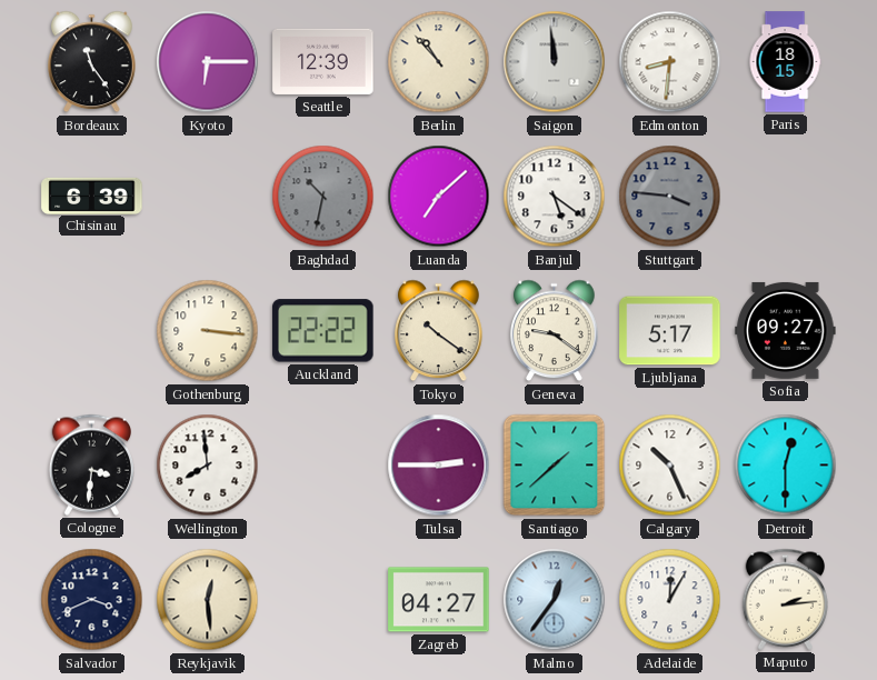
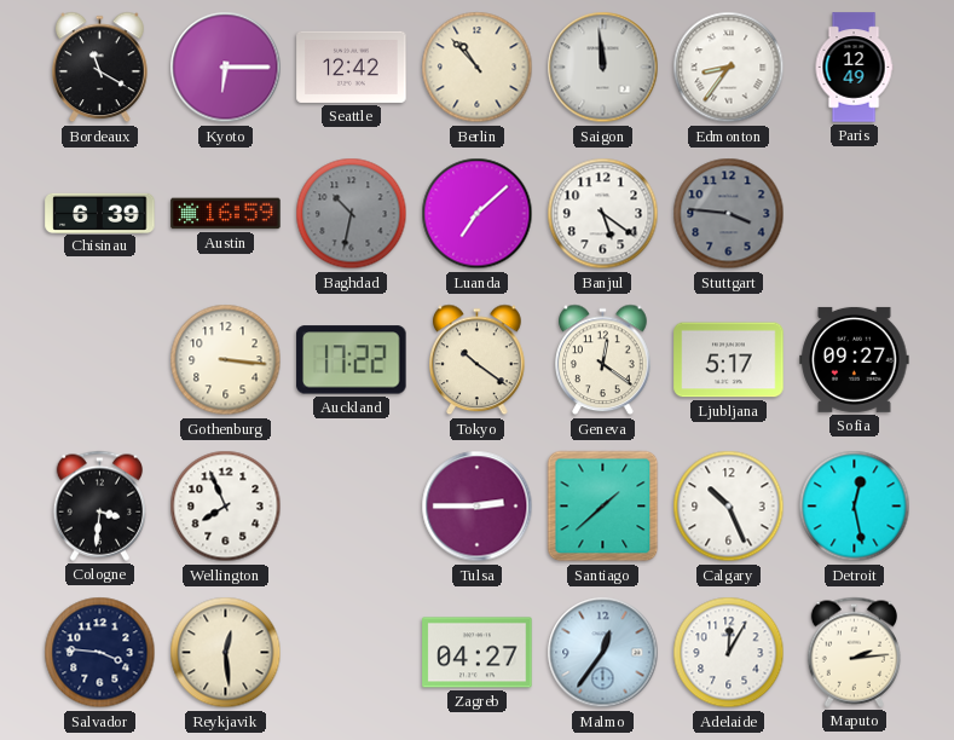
Bordeaux: 11:24 -> 11:20
Seattle: 12:39 -> 12:42
Edmonton: 8:31 -> 8:36
Paris: 18:15 -> 12:49
Austin: none -> 16:59
Auckland: 22:22 -> 17:22
Geneva: 9:21 -> 12:21
Wellington: 7:59 -> 7:56
Detroit: 12:30 -> 12:28
Salvador: 3:41 -> 3:46
